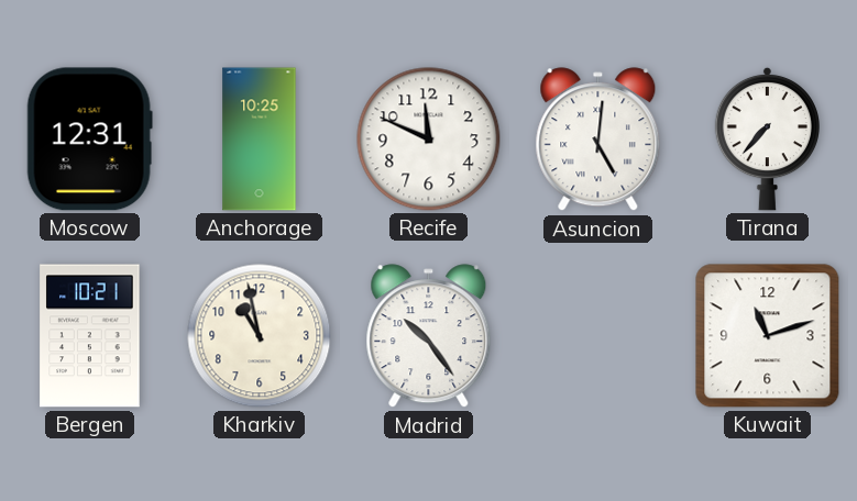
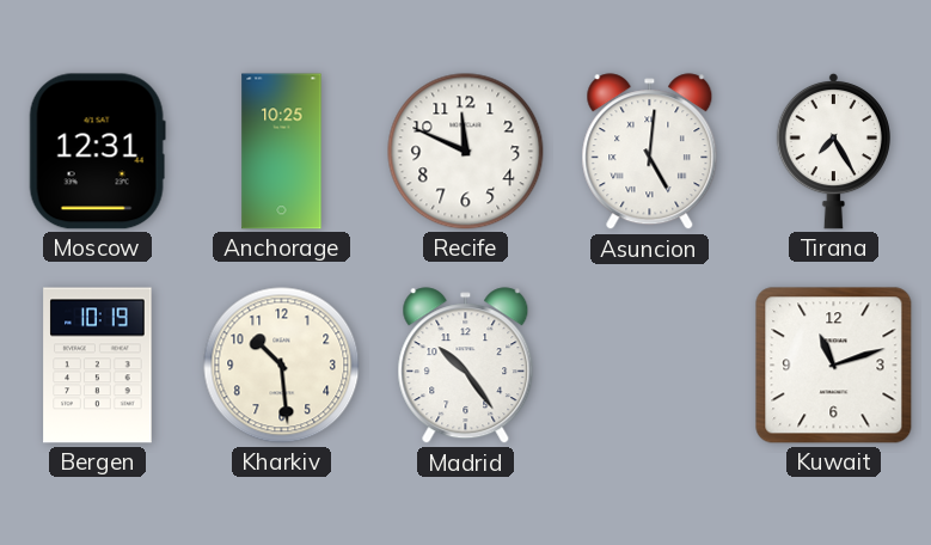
Tirana: 7:37 -> 7:25
Bergen: 10:21 -> 10:19
Kharkiv: 10:58 -> 10:29
